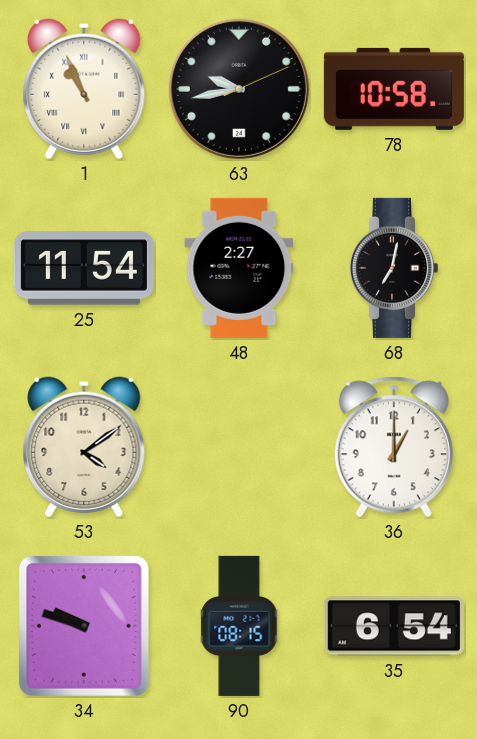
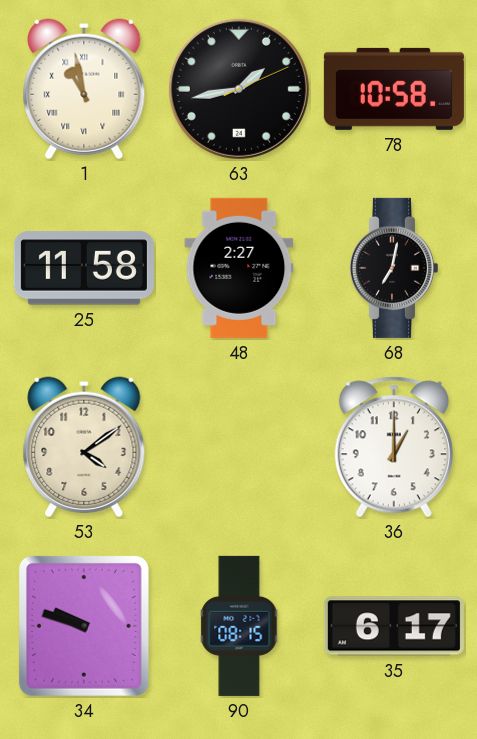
1: 10:56 -> 10:58
63: 9:43 -> 1:43
25: 11:54 -> 11:58
35: 6:54 -> 6:17
